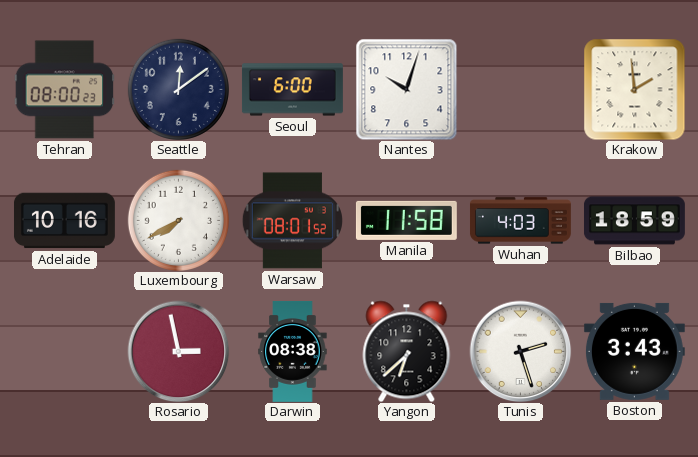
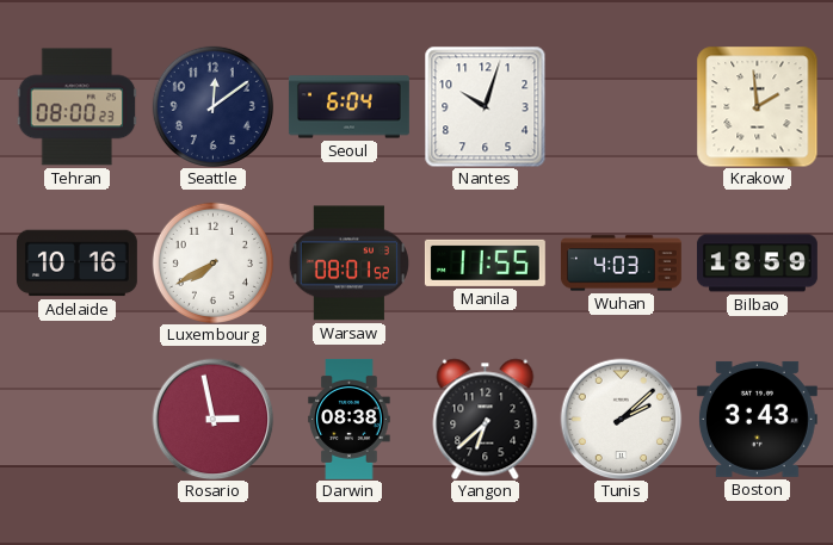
Seoul: 6:00 -> 6:04
Manila: 11:58 -> 11:55
Tunis: 2:27 -> 2:08
